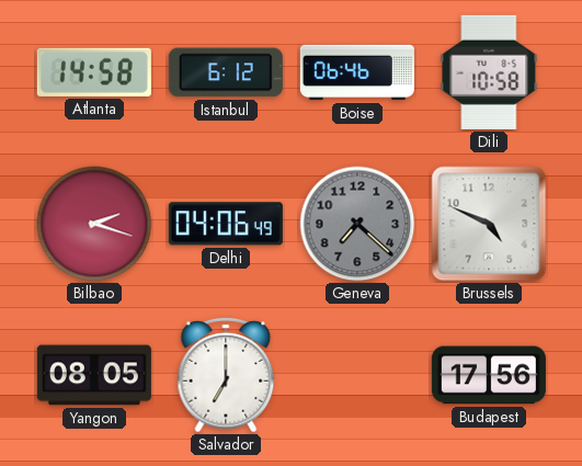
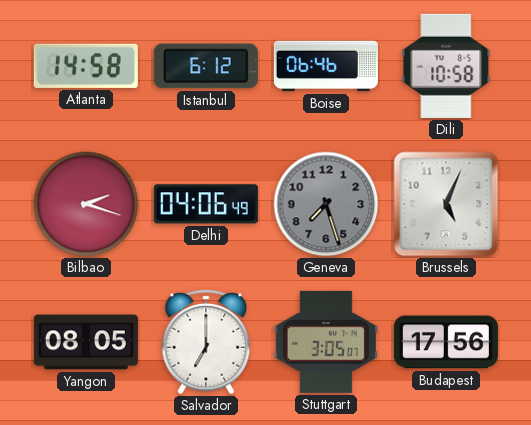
Geneva: 7:22 -> 7:27
Brussels: 4:49 -> 5:04
Stuttgart: none -> 3:05
